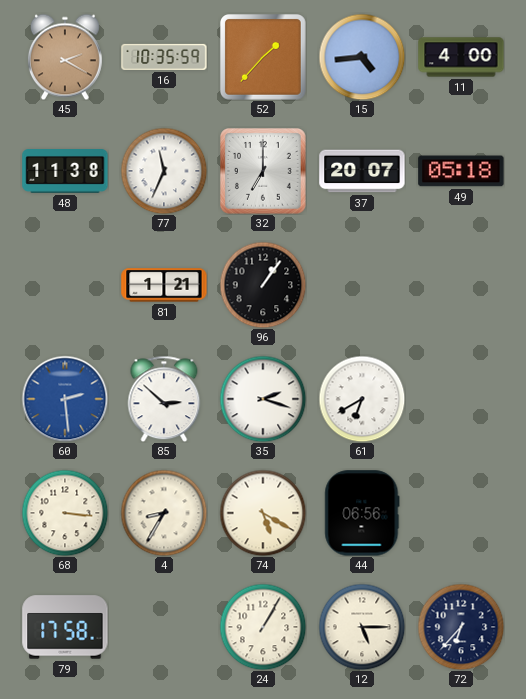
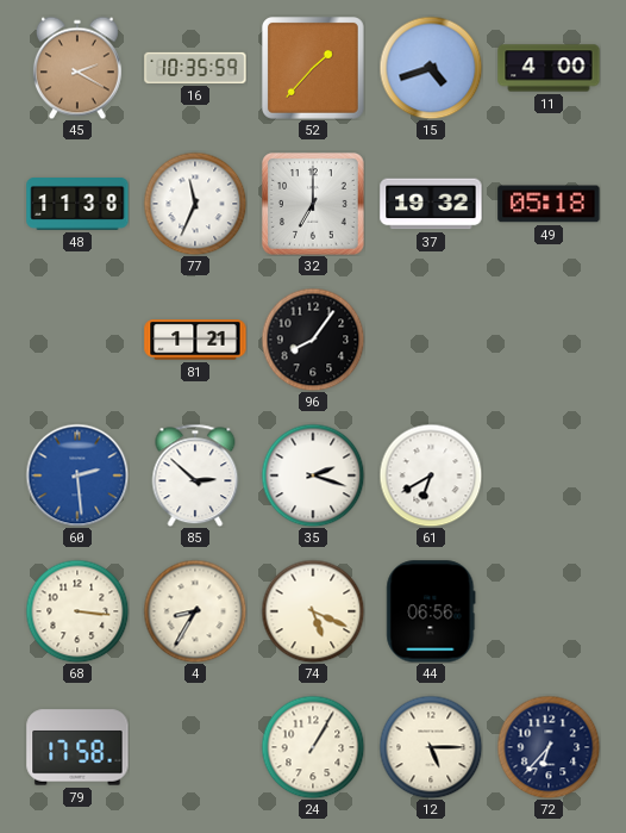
15: 4:44 -> 4:42
37: 20:07 -> 19:32
96: 1:06 -> 8:06
74: 5:20 -> 5:19
